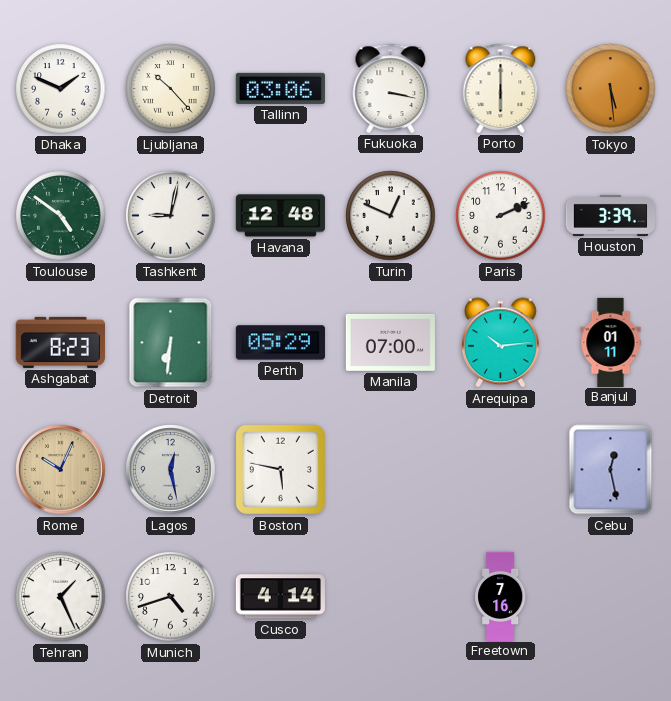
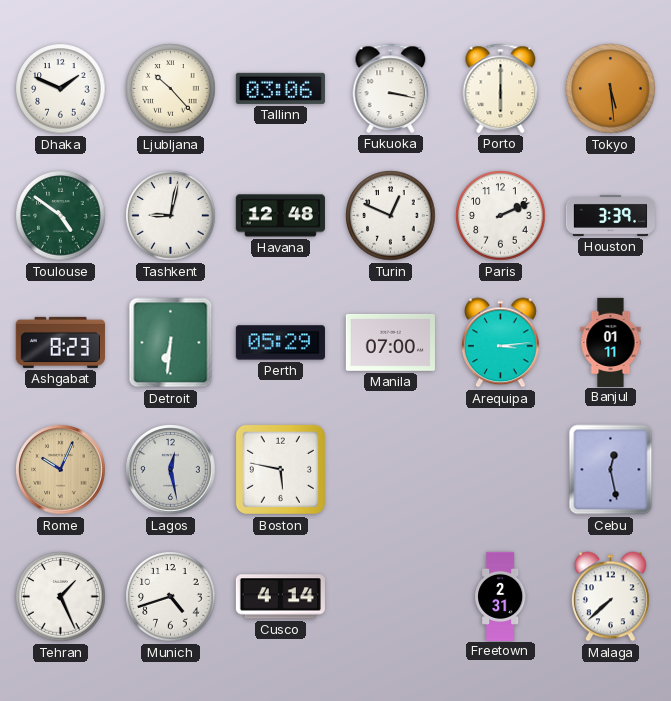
Arequipa: 10:14 -> 3:14
Freetown: 7:16 -> 2:31
Malaga: none -> 7:38
